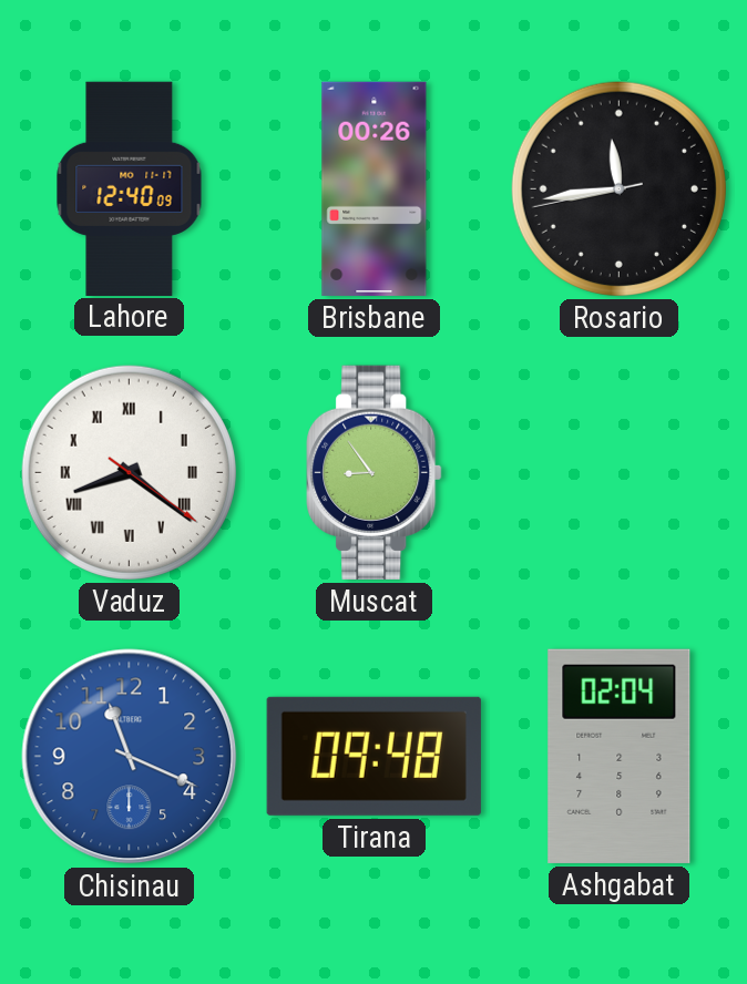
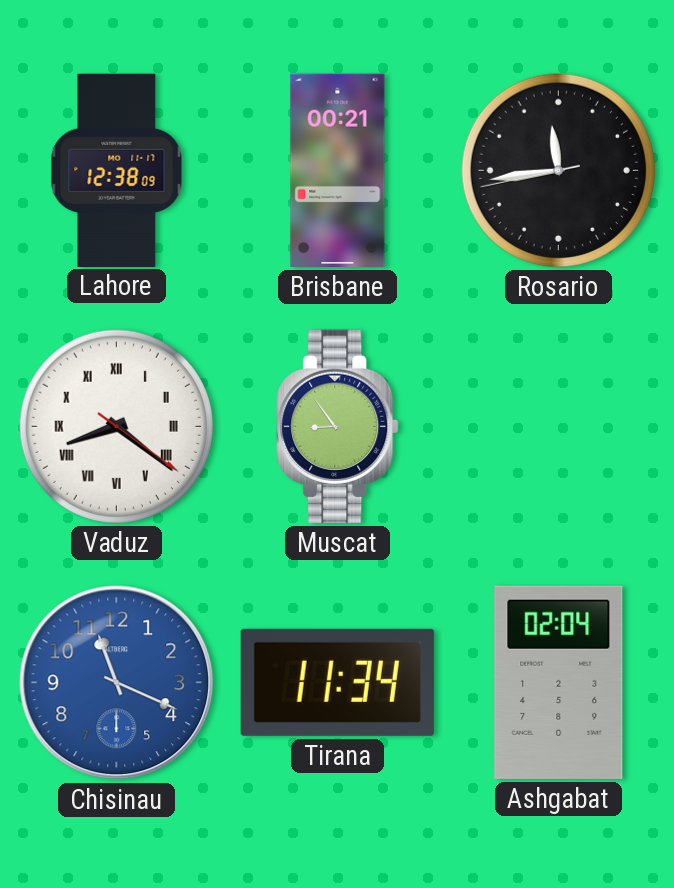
Lahore: 12:40 -> 12:38
Brisbane: 00:26 -> 00:21
Tirana: 09:48 -> 11:34
